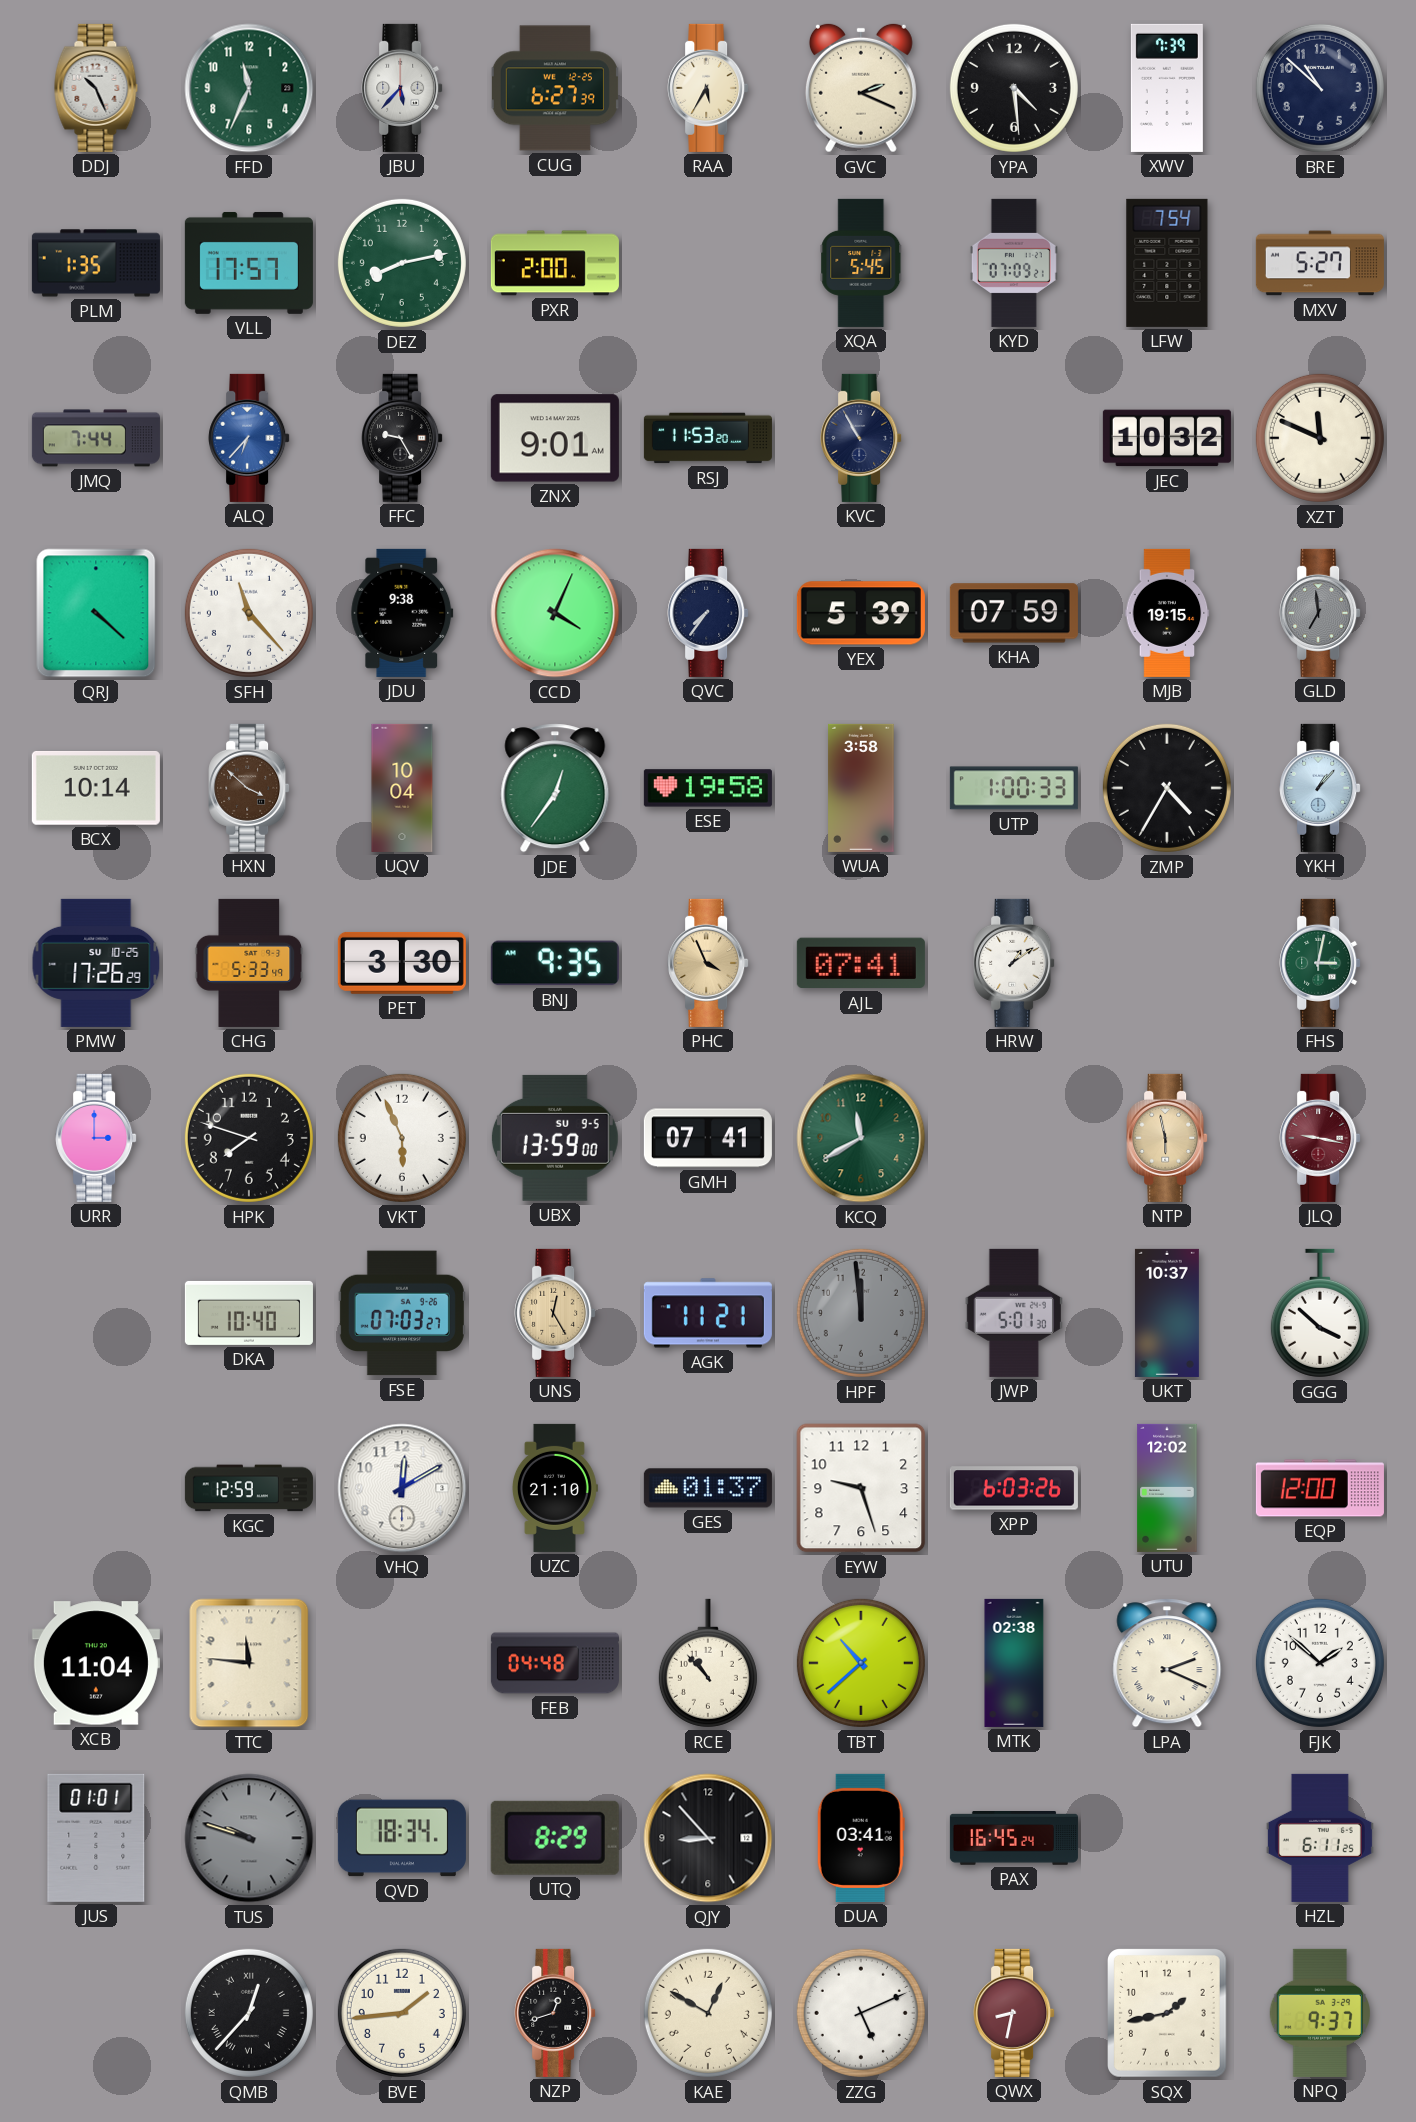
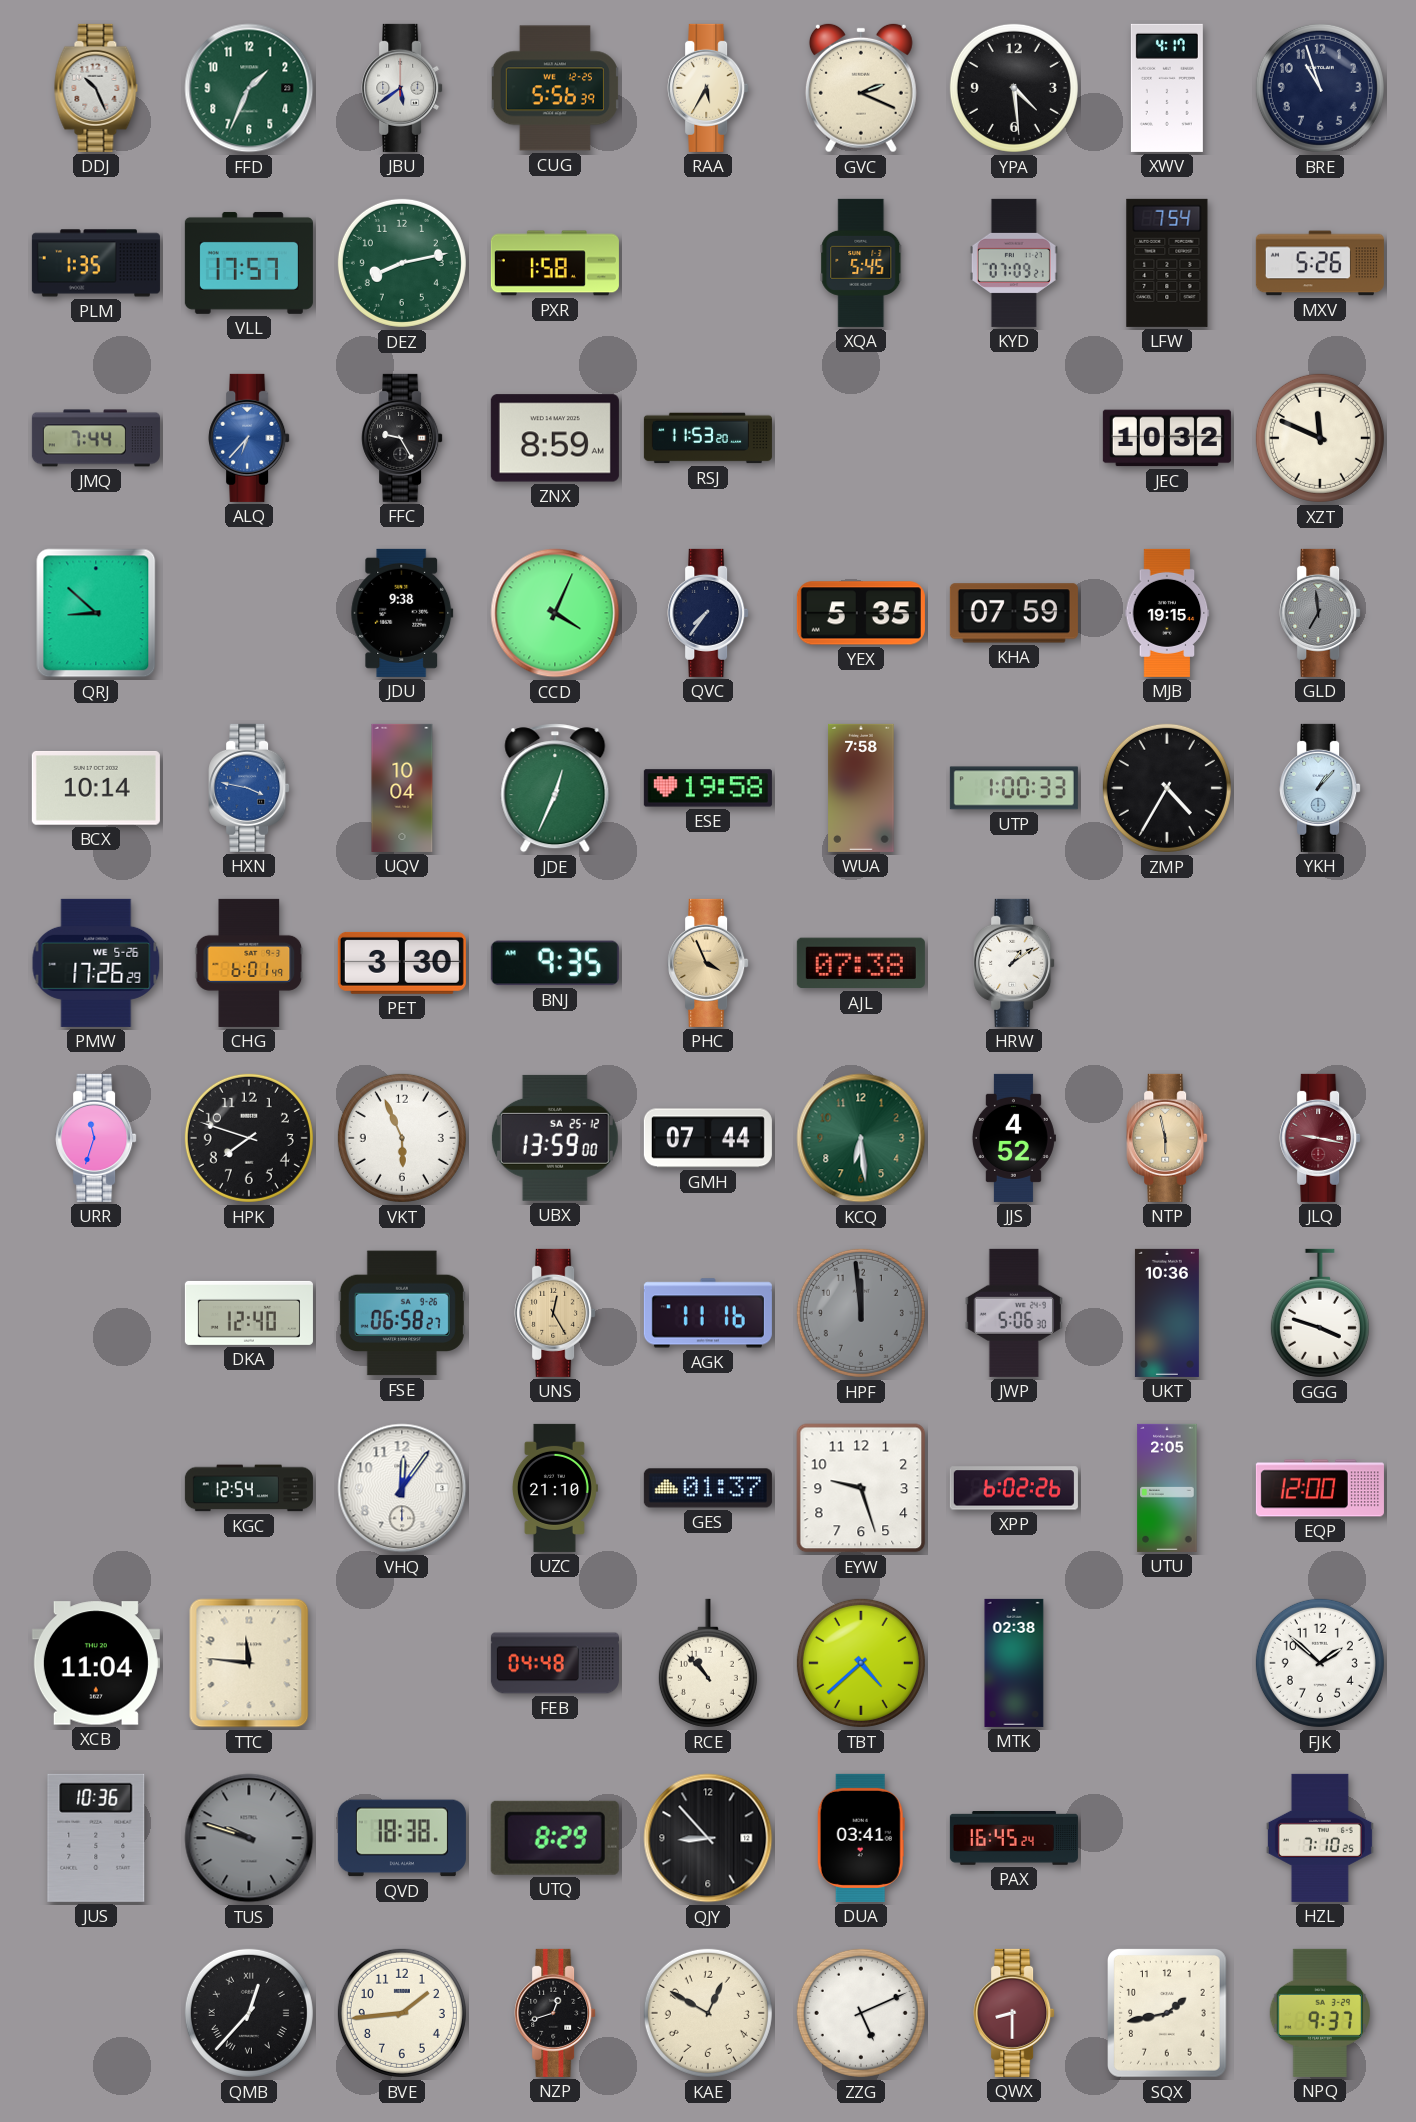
FFD: 11:34 -> 1:34
JBU: 5:37 -> 5:39
CUG: 6:27 -> 5:56
XWV: 7:39 -> 4:17
BRE: 10:52 -> 10:57
PXR: 2:00 -> 1:58
MXV: 5:27 -> 5:26
ZNX: 9:01 -> 8:59
KVC: 10:55 -> none
QRJ: 4:22 -> 8:52
SFH: 11:23 -> none
YEX: 5:39 -> 5:35
HXN: 3:52 -> 3:47
HXN dial: brown -> blue
JDE: 12:36 -> 12:34
WUA: 3:58 -> 7:58
PMW date: SU 10-25 -> WE 5-26
CHG: 5:33 -> 6:01
AJL: 07:41 -> 07:38
FHS: 3:02 -> none
URR: 3:00 -> 11:33
UBX date: SU 9-5 -> SA 25-12
GMH: 07:41 -> 07:44
KCQ: 11:40 -> 6:29
JJS: none -> 4:52
DKA: 10:40 -> 12:40
FSE: 07:03 -> 06:58
AGK: 11:21 -> 11:16
JWP: 5:01 -> 5:06
UKT: 10:37 -> 10:36
GGG: 3:52 -> 3:48
KGC: 12:59 -> 12:54
VHQ: 12:10 -> 12:06
XPP: 6:03 -> 6:02
UTU: 12:02 -> 2:05
TBT: 10:38 -> 4:38
LPA: 2:19 -> none
JUS: 01:01 -> 10:36
QVD: 18:34 -> 18:38
HZL: 6:11 -> 7:10
QWX: 8:32 -> 8:30
